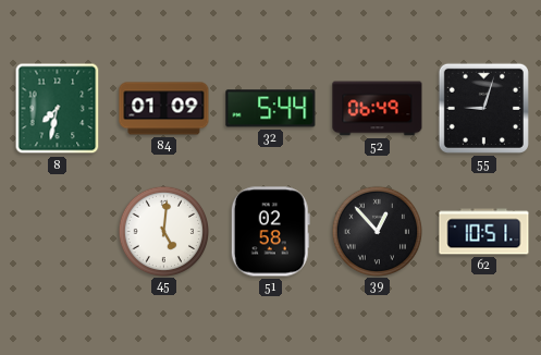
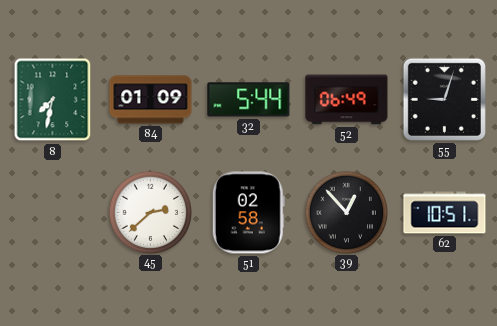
45: 5:01 -> 2:38
